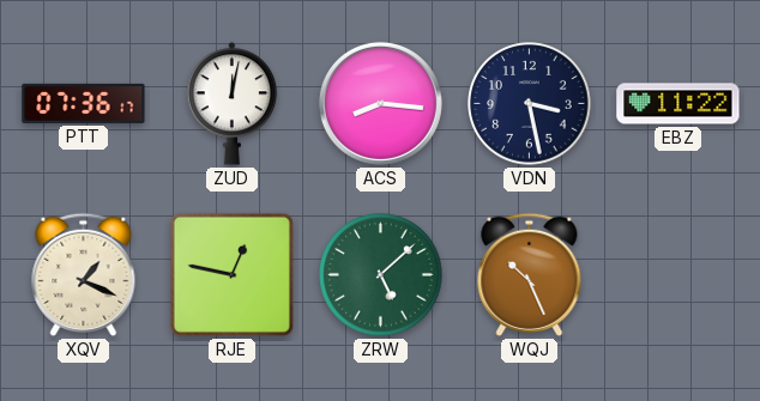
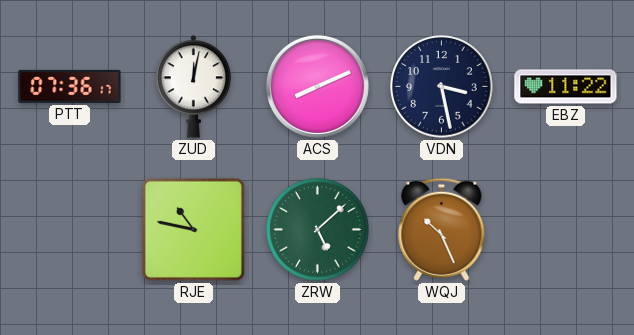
ACS: 8:16 -> 8:11
XQV: 1:19 -> none
RJE: 12:47 -> 10:47
